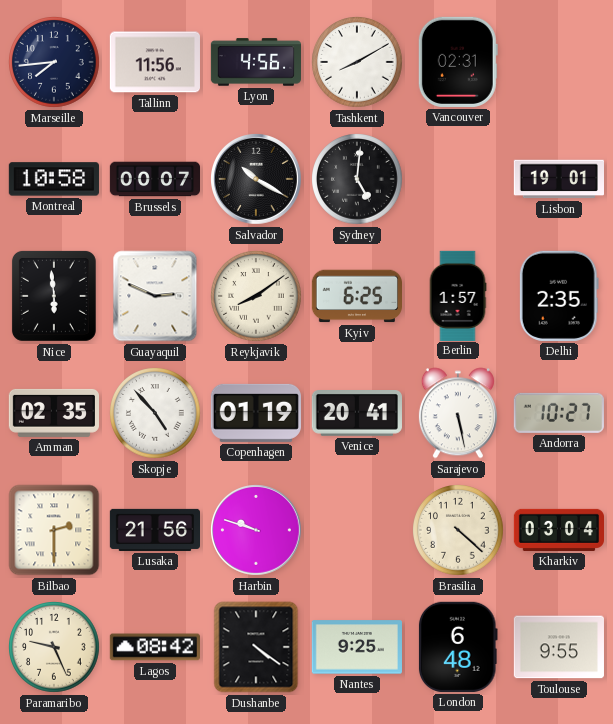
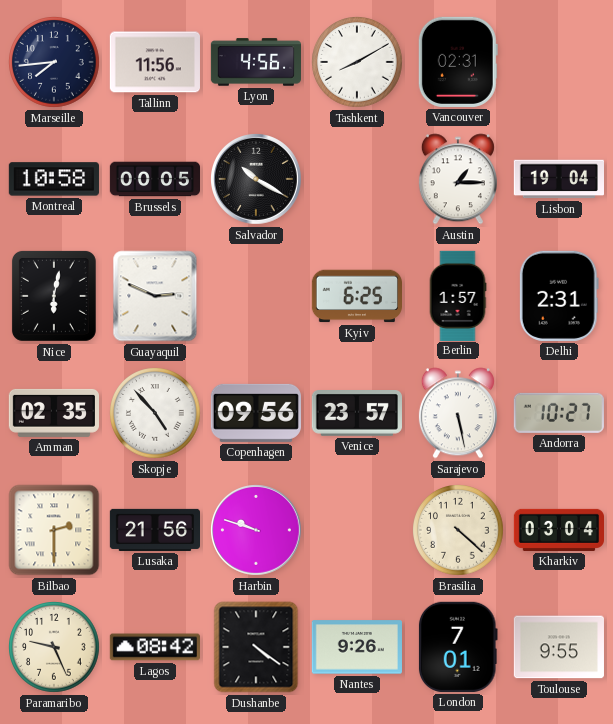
Brussels: 00:07 -> 00:05
Sydney: 5:01 -> none
Austin: none -> 1:15
Lisbon: 19:01 -> 19:04
Nice: 5:59 -> 6:02
Reykjavik: 8:09 -> none
Delhi: 2:35 -> 2:31
Copenhagen: 01:19 -> 09:56
Venice: 20:41 -> 23:57
Nantes: 9:25 -> 9:26
London: 6:48 -> 7:01
